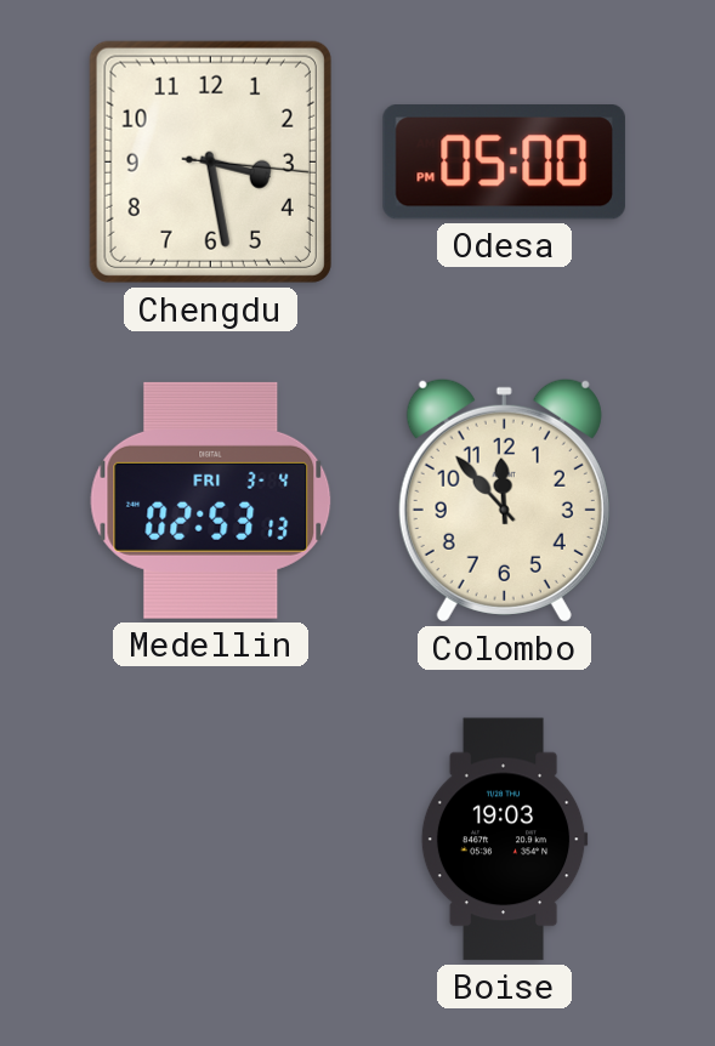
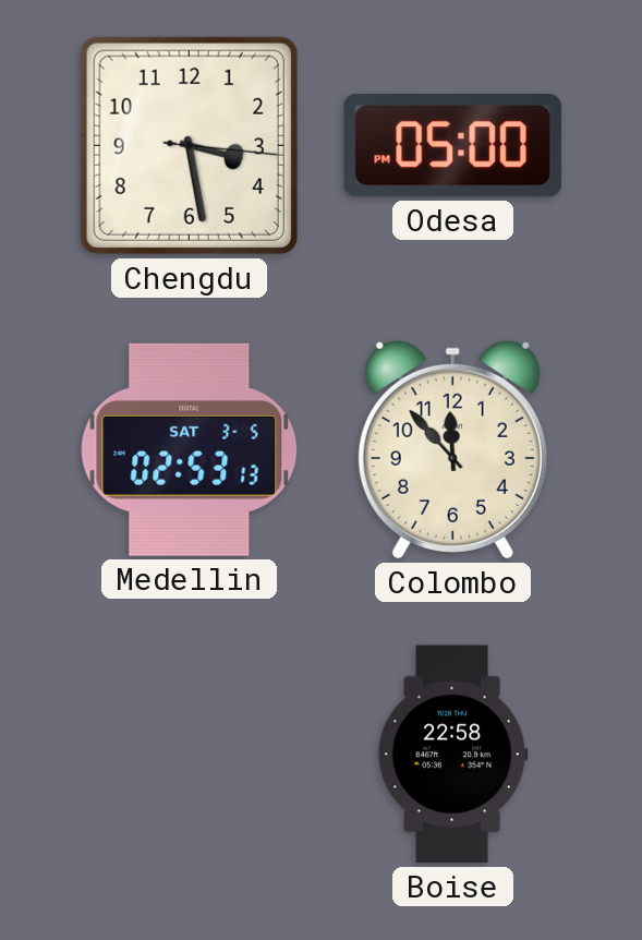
Medellin date: FRI 3-4 -> SAT 3-5
Boise: 19:03 -> 22:58
